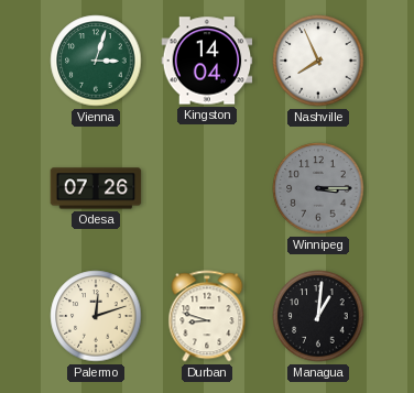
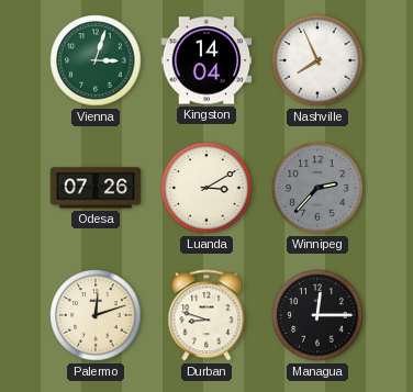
Luanda: none -> 3:10
Winnipeg: 3:15 -> 2:37
Managua: 1:01 -> 12:15
